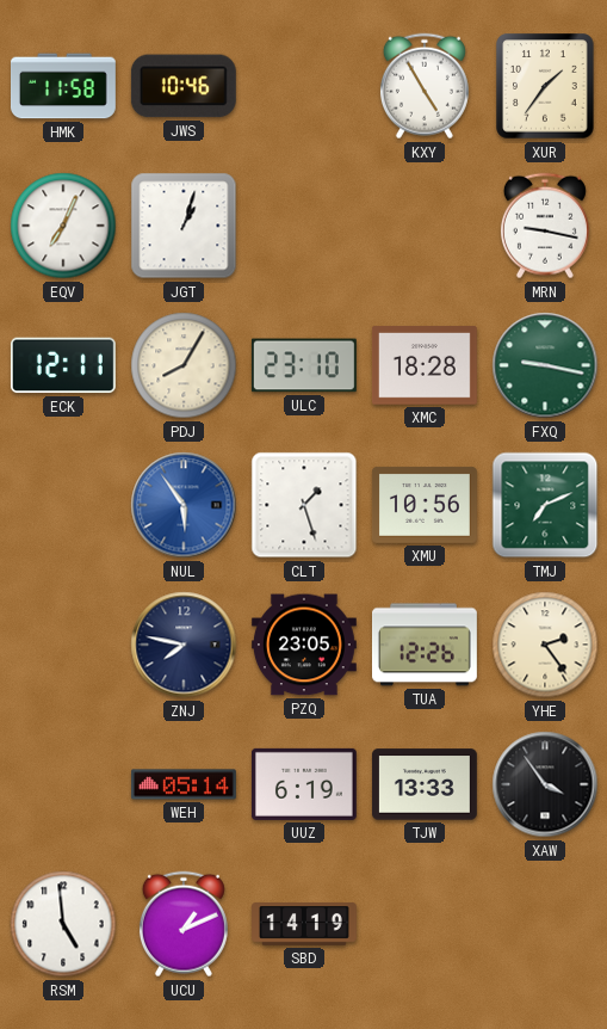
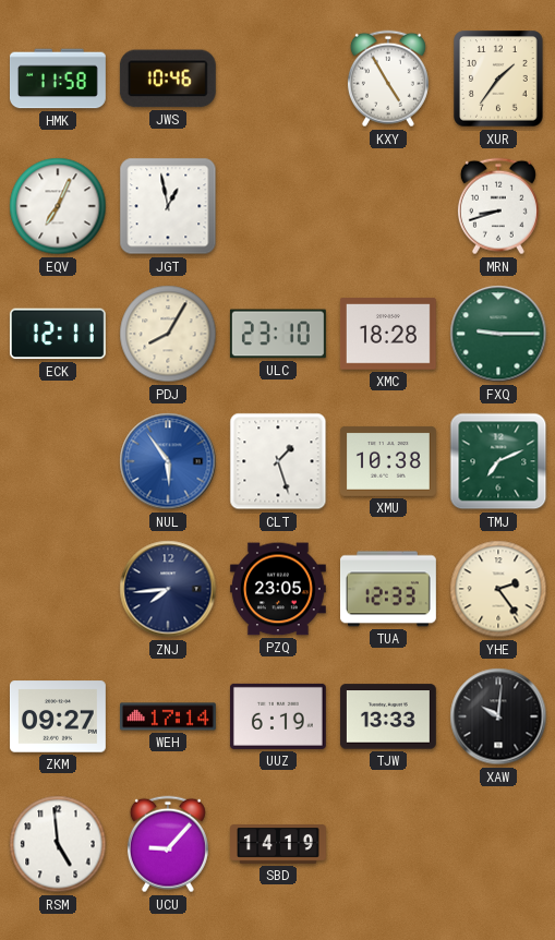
JGT: 1:03 -> 12:58
MRN: 9:17 -> 8:42
FXQ: 9:17 -> 9:15
XMU: 10:56 -> 10:38
ZNJ: 7:47 -> 7:44
TUA: 12:26 -> 12:33
ZKM: none -> 09:27
WEH: 05:14 -> 17:14
XAW: 3:54 -> 10:01
UCU: 1:11 -> 9:07
